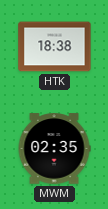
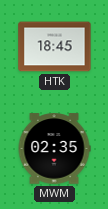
HTK: 18:38 -> 18:45
